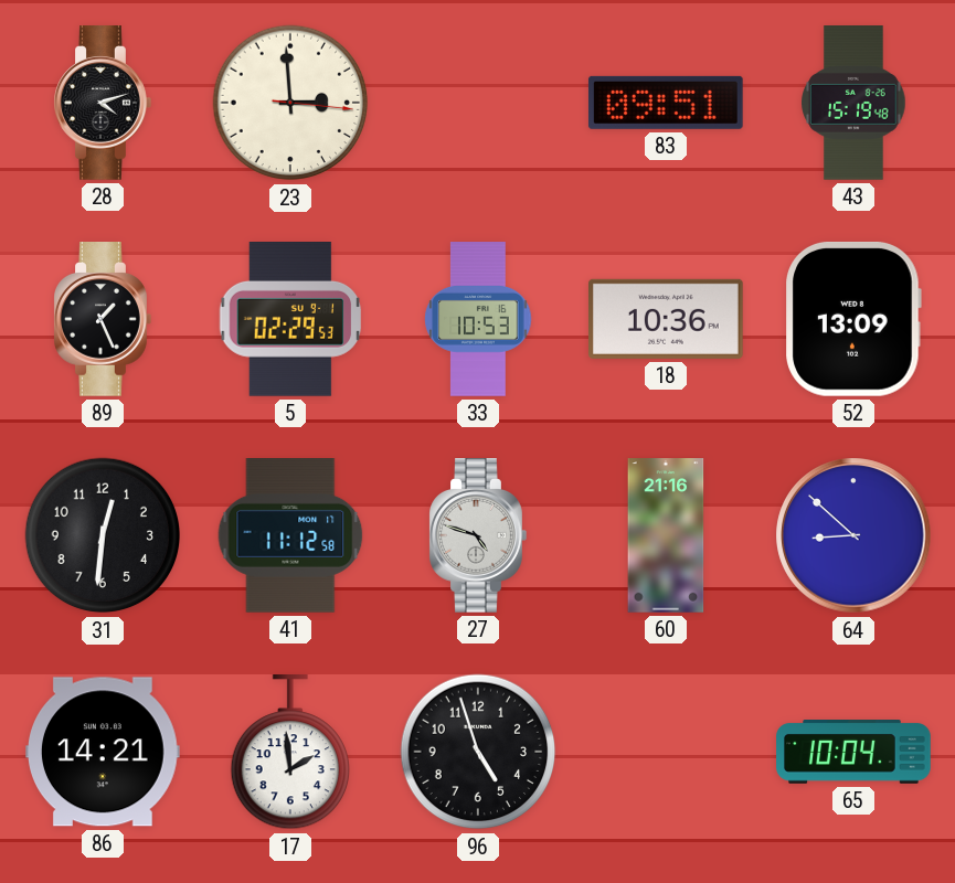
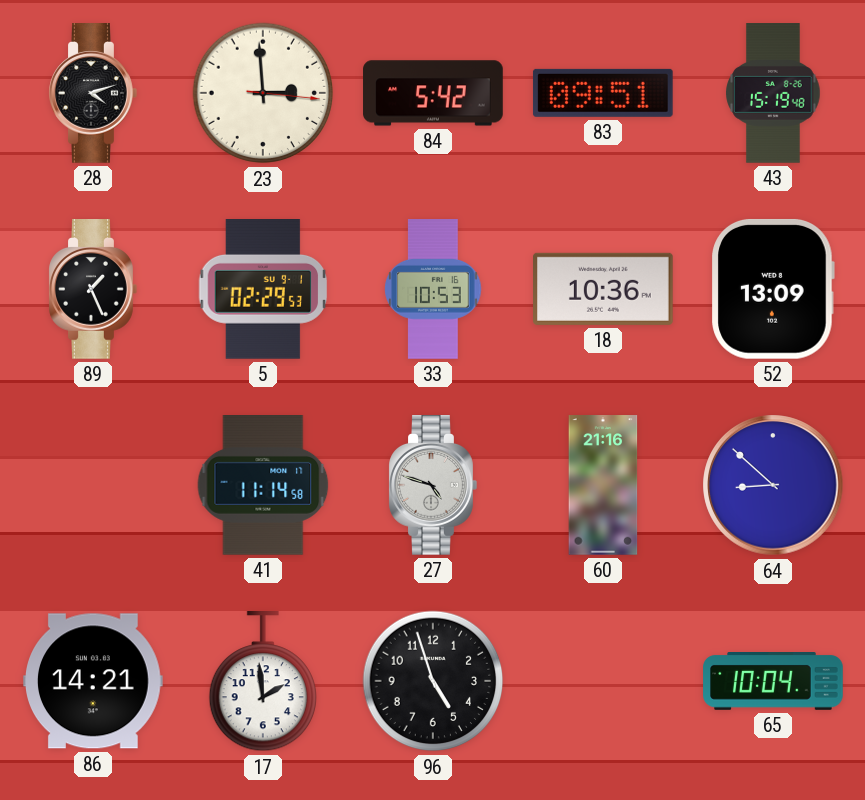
84: none -> 5:42
31: 12:31 -> none
41: 11:12 -> 11:14
